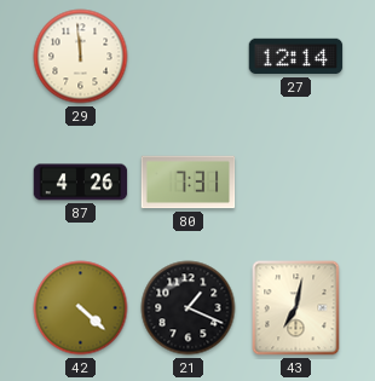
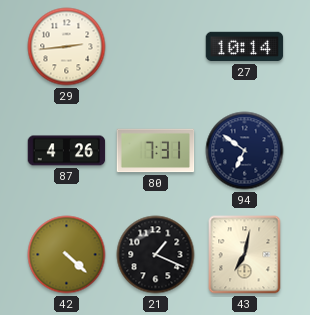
29: 11:59 -> 2:44
27: 12:14 -> 10:14
94: none -> 6:51
